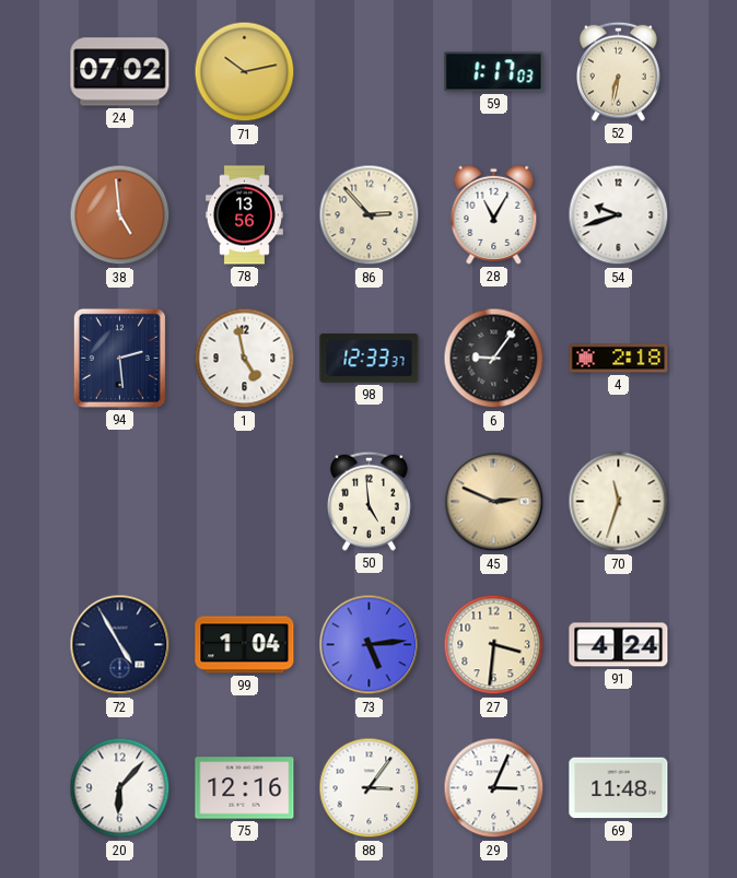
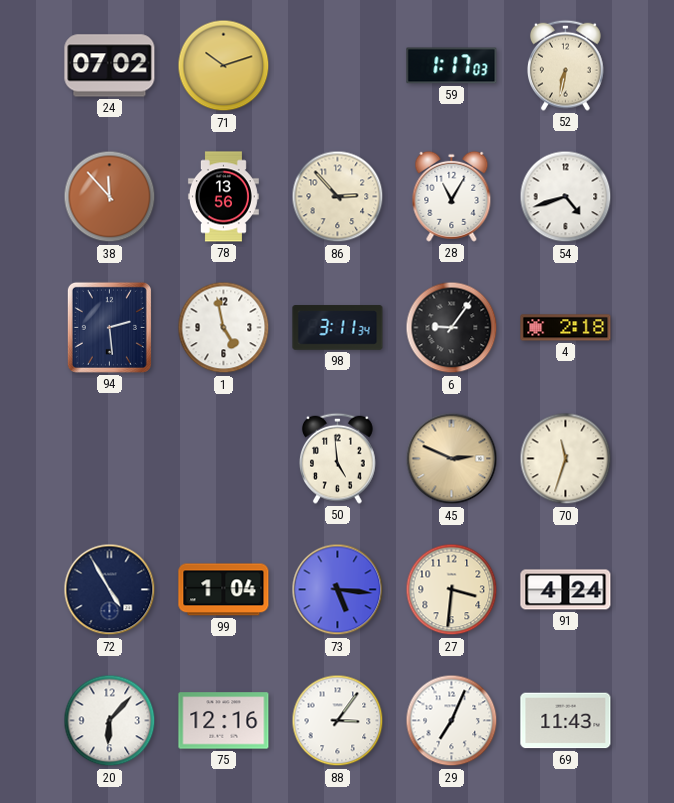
71: 10:13 -> 10:12
38: 4:59 -> 11:53
54: 9:42 -> 4:42
98: 12:33 -> 3:11
73: 5:14 -> 5:16
29: 3:04 -> 7:04
69: 11:48 -> 11:43
